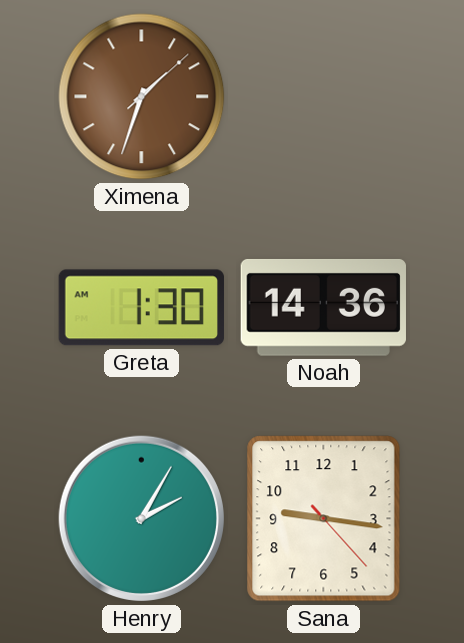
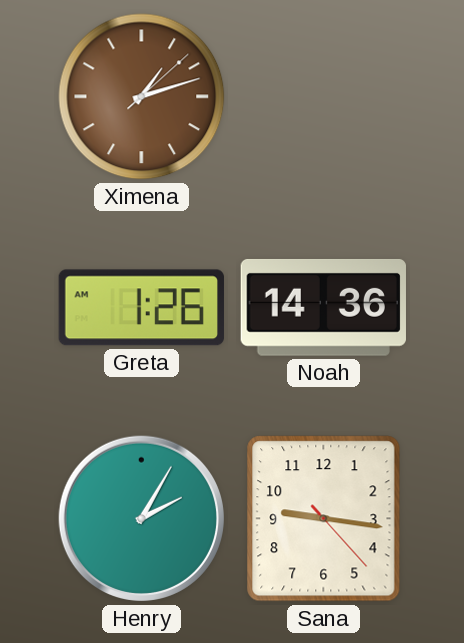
Ximena: 1:33 -> 1:12
Greta: 1:30 -> 1:26
